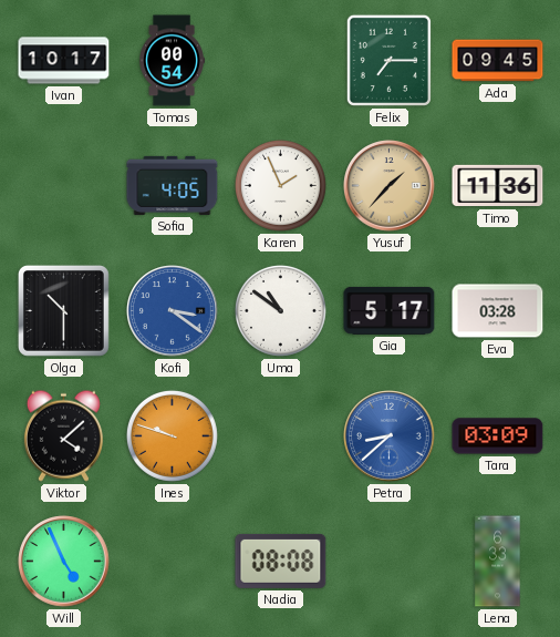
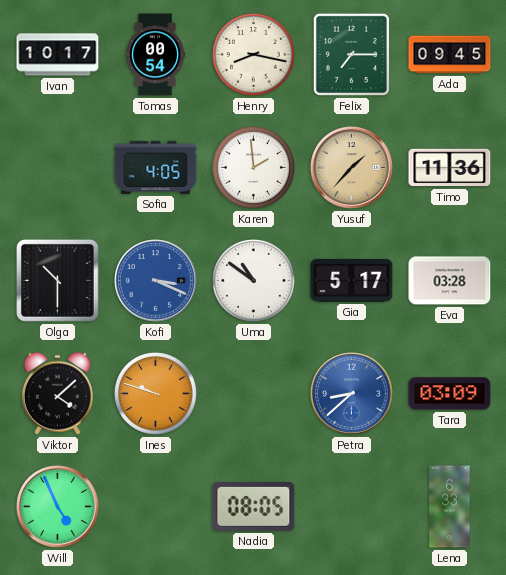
Henry: none -> 8:17
Karen: 1:56 -> 1:59
Kofi: 3:21 -> 3:19
Nadia: 08:08 -> 08:05
